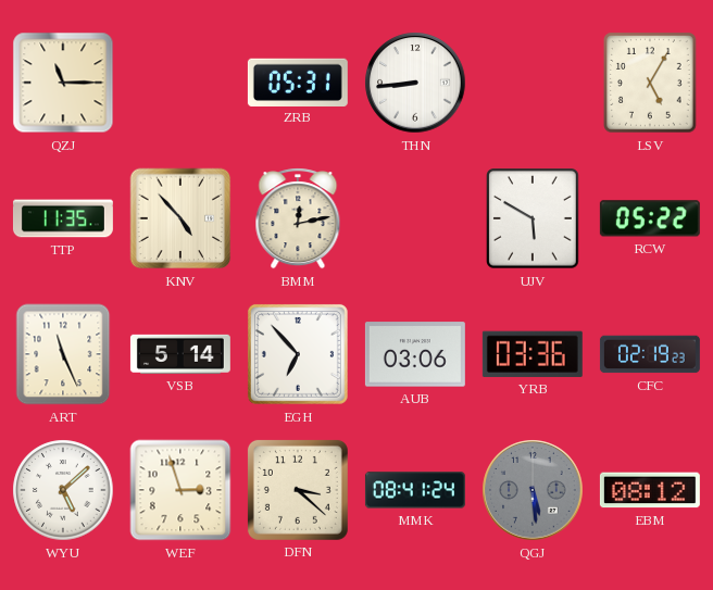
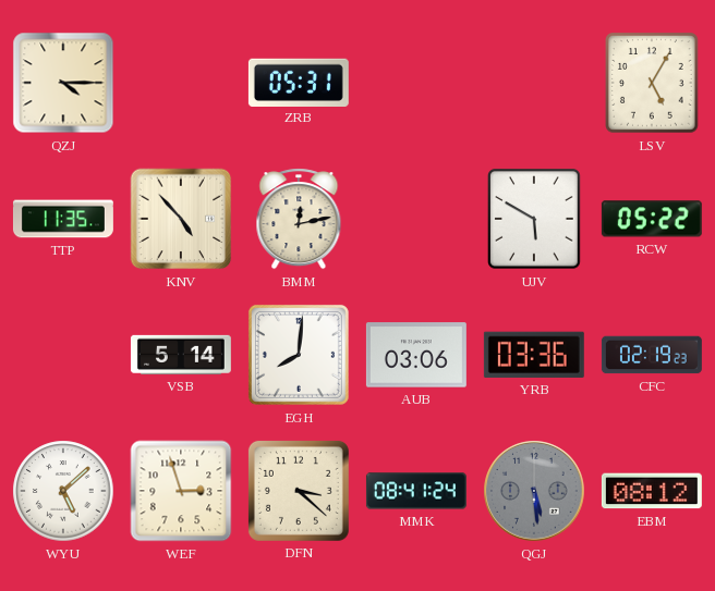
QZJ: 11:15 -> 4:15
THN: 8:44 -> none
ART: 11:26 -> none
EGH: 6:53 -> 8:01
